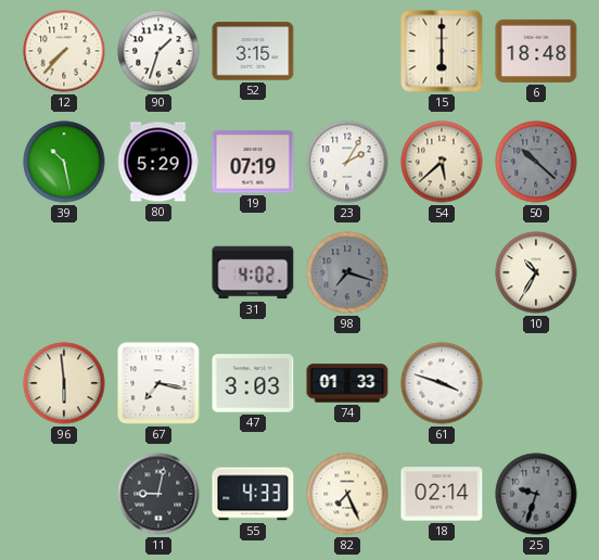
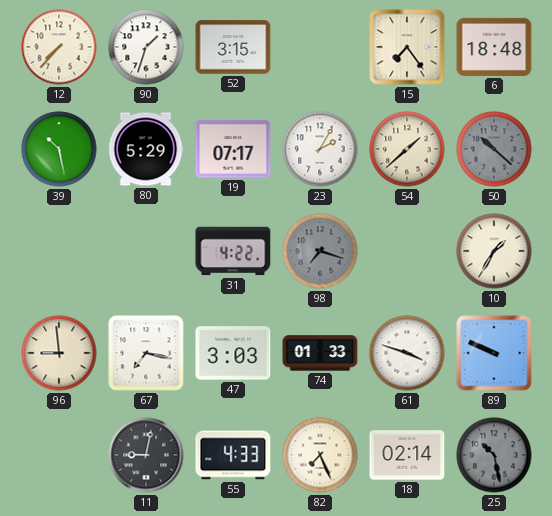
15: 6:00 -> 7:24
19: 07:19 -> 07:17
54: 5:38 -> 1:38
31: 4:02 -> 4:22
10: 10:35 -> 1:35
96: 5:59 -> 8:59
89: none -> 9:49
25: 9:33 -> 10:28
